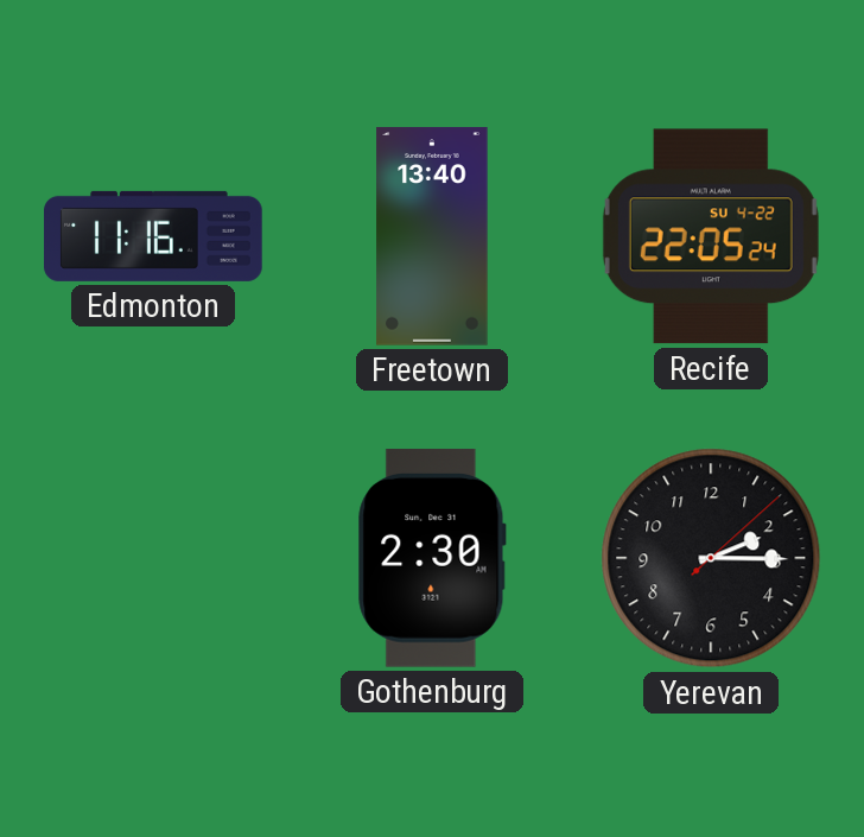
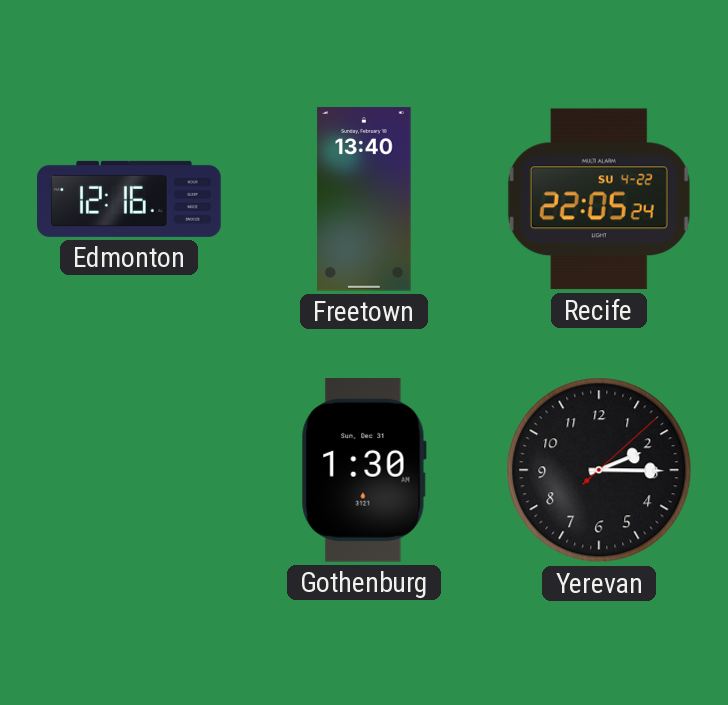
Edmonton: 11:16 -> 12:16
Gothenburg: 2:30 -> 1:30
